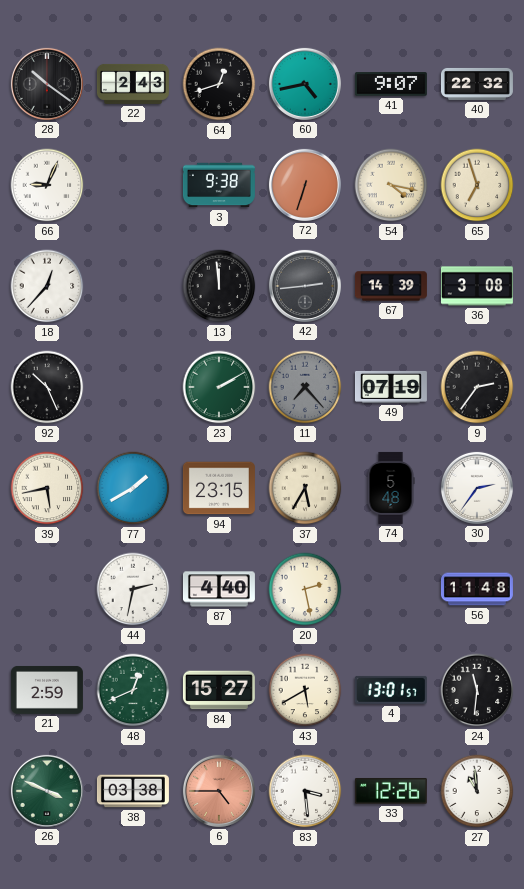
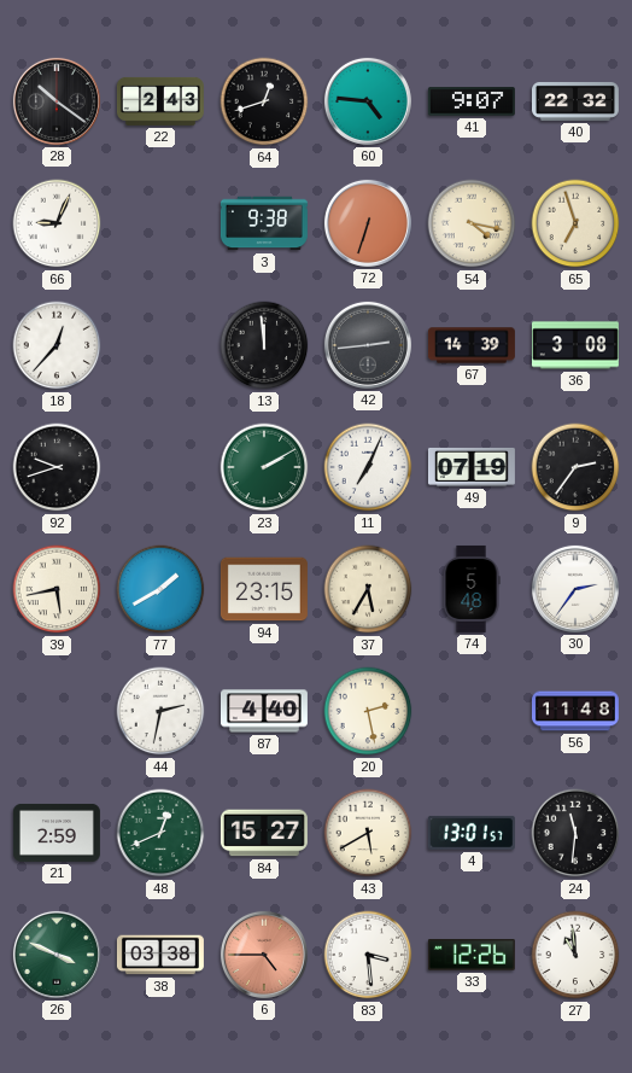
60: 4:43 -> 4:46
92: 10:26 -> 9:42
11: 7:23 -> 7:04
11 dial: grey -> white
